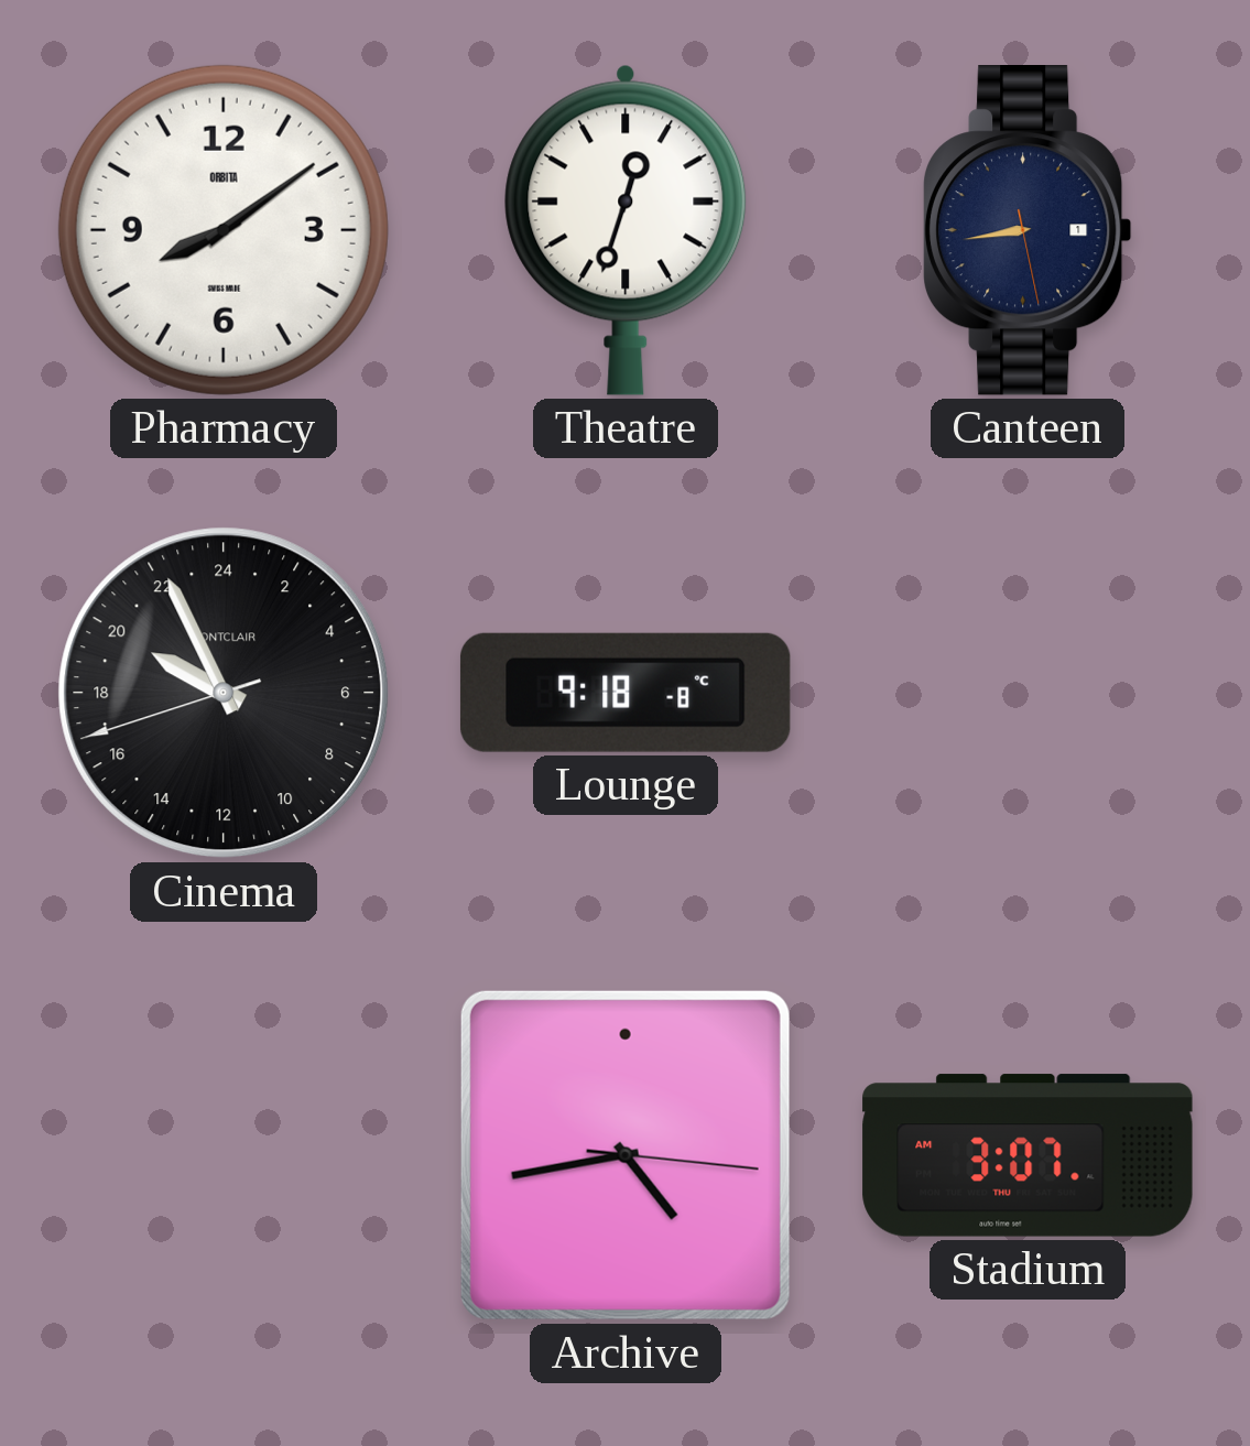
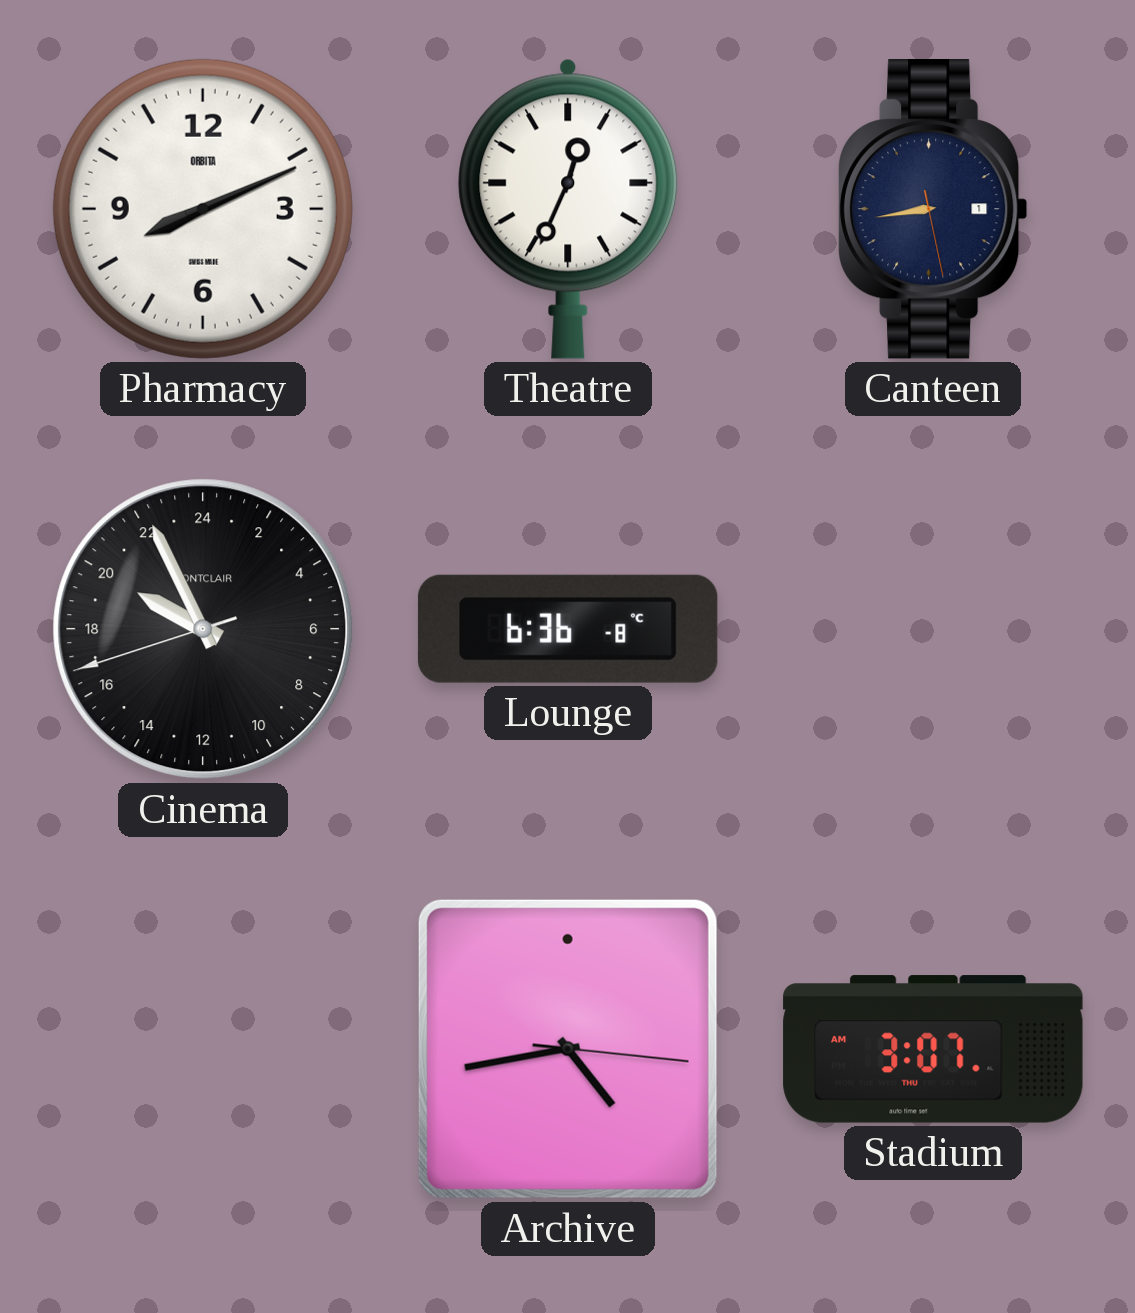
Pharmacy: 8:09 -> 8:11
Theatre: 12:33 -> 12:34
Lounge: 9:18 -> 6:36
